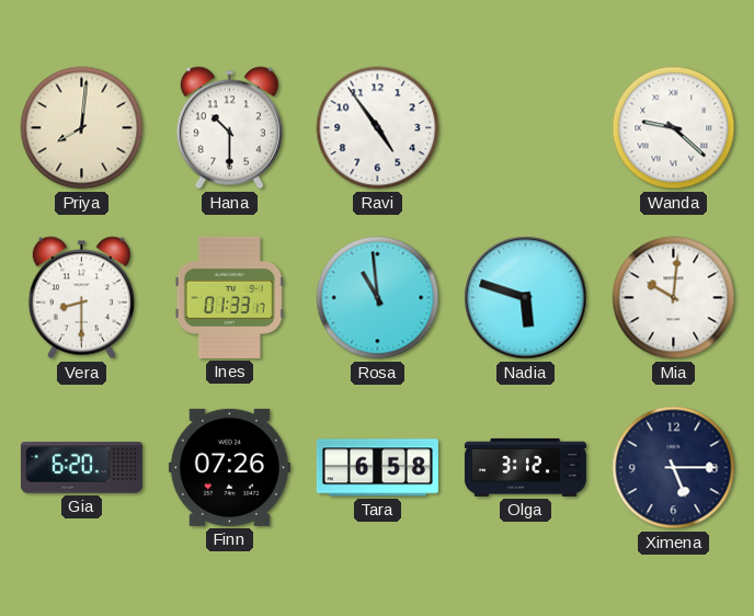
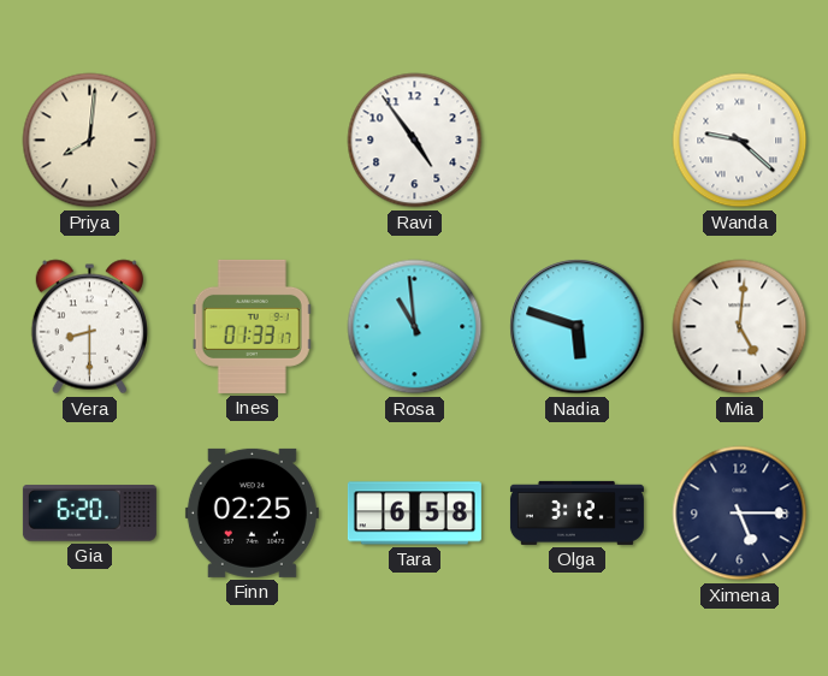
Hana: 10:30 -> none
Mia: 10:01 -> 5:01
Finn: 07:26 -> 02:25
